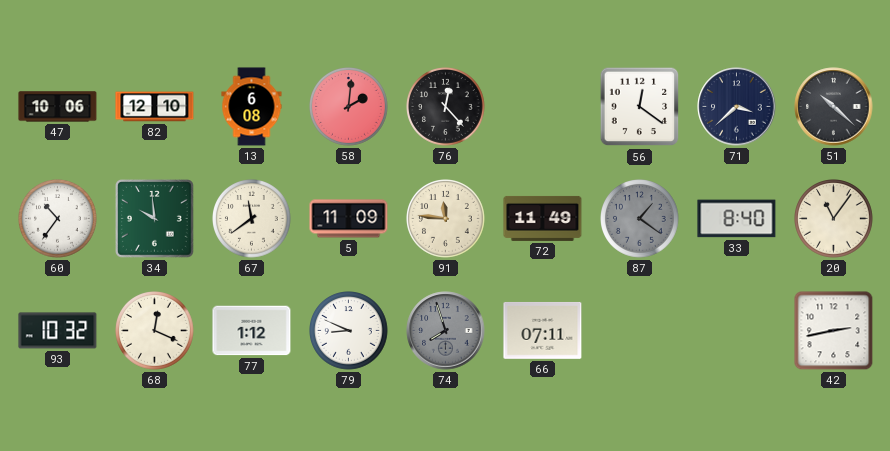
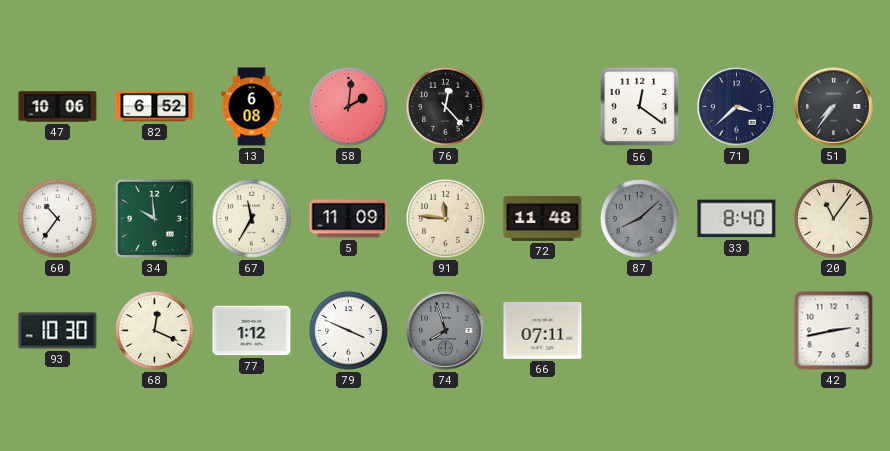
82: 12:10 -> 6:52
51: 10:22 -> 7:36
67: 11:39 -> 11:35
72: 11:49 -> 11:48
87: 1:21 -> 8:08
93: 10:32 -> 10:30
79: 8:49 -> 3:49
